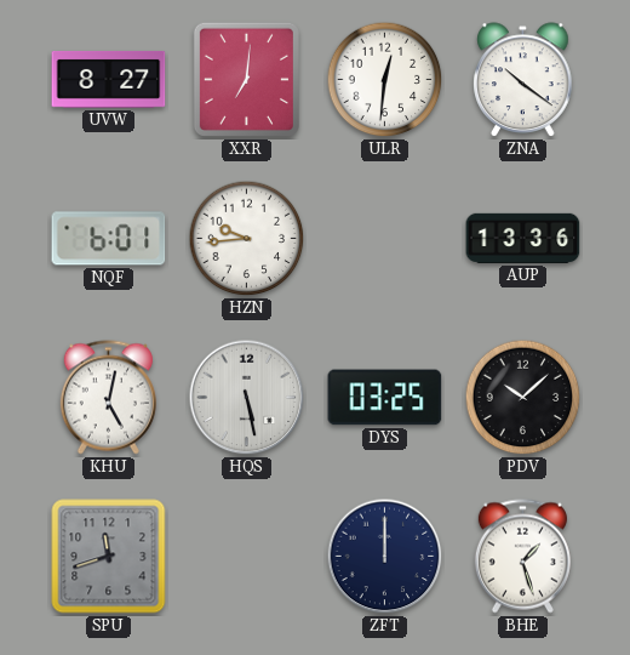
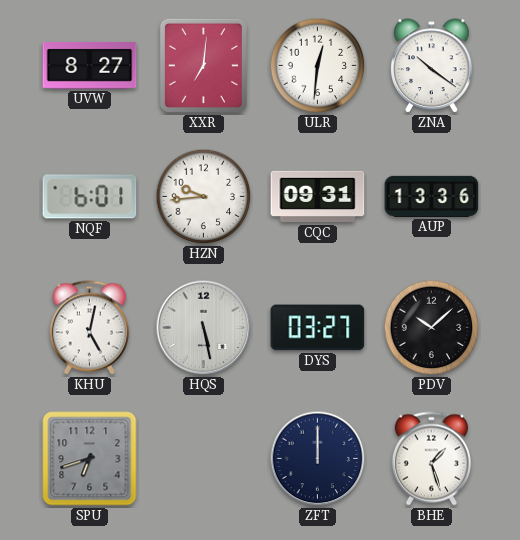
CQC: none -> 09:31
DYS: 03:25 -> 03:27
SPU: 11:42 -> 6:42
